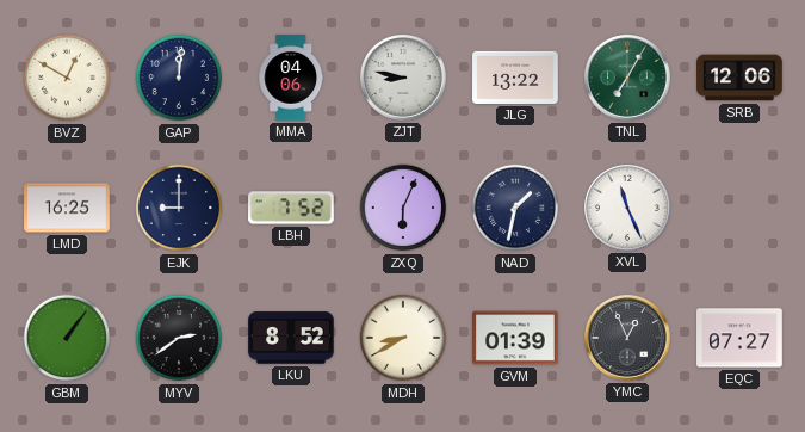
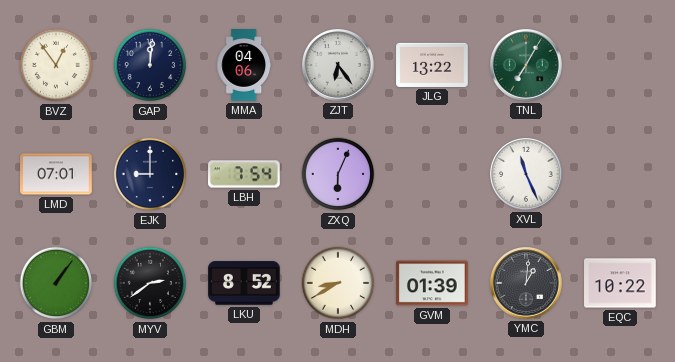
BVZ: 12:50 -> 12:54
ZJT: 8:47 -> 6:24
SRB: 12:06 -> none
LMD: 16:25 -> 07:01
LBH: 7:52 -> 7:54
NAD: 1:32 -> none
YMC: 12:56 -> 1:01
EQC: 07:27 -> 10:22
